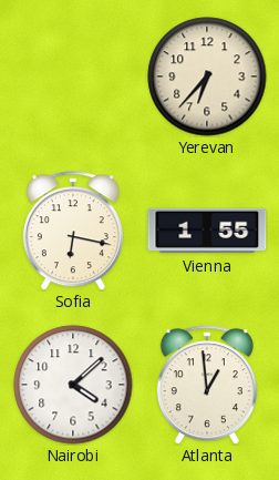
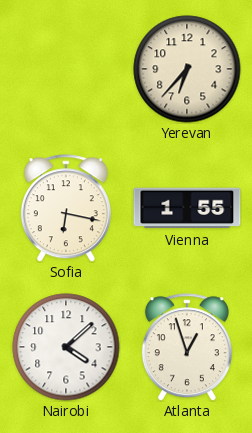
Atlanta: 12:59 -> 12:57
